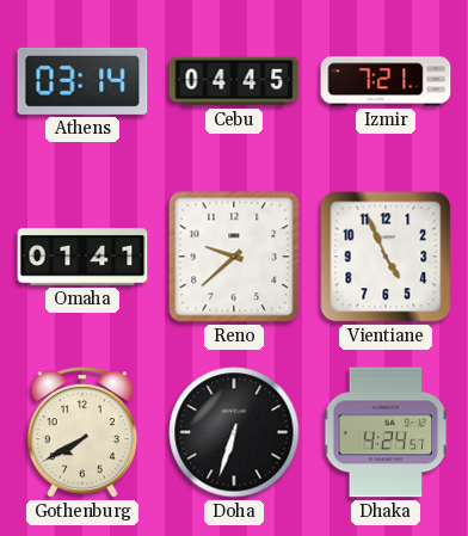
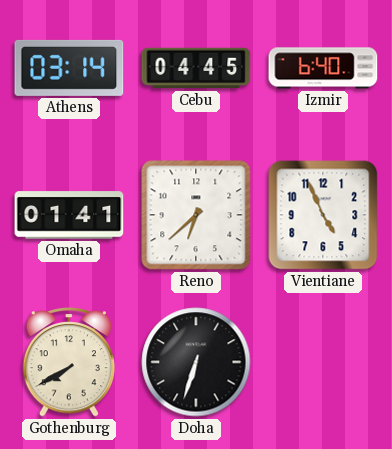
Izmir: 7:21 -> 6:40
Reno: 9:38 -> 6:38
Dhaka: 4:24 -> none
